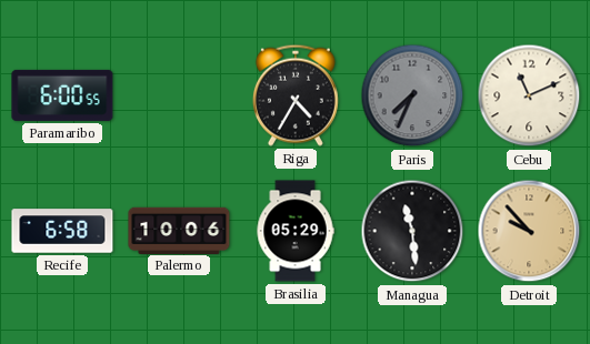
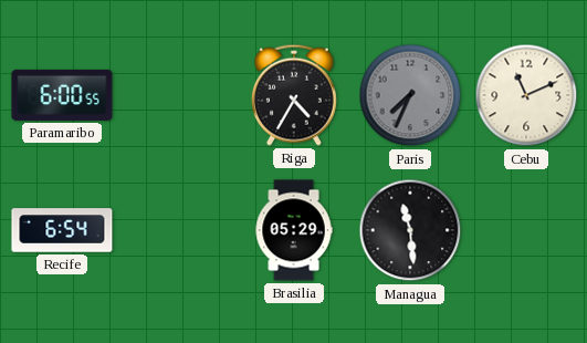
Recife: 6:58 -> 6:54
Palermo: 10:06 -> none
Detroit: 9:53 -> none
